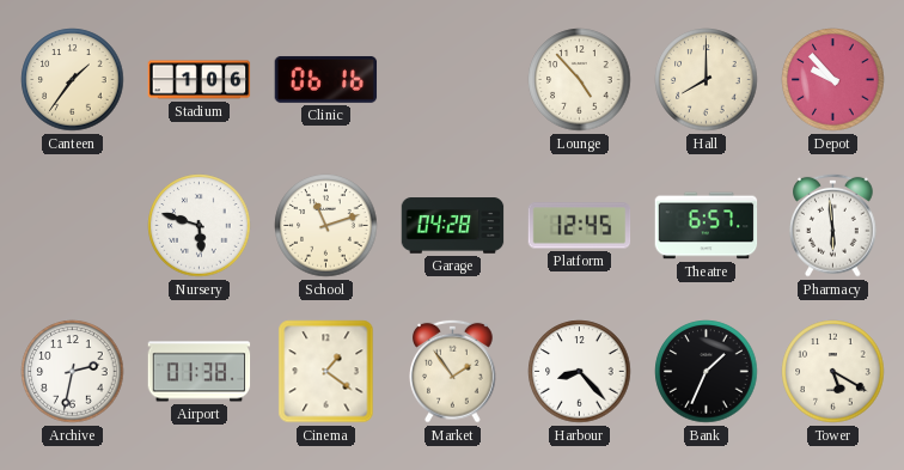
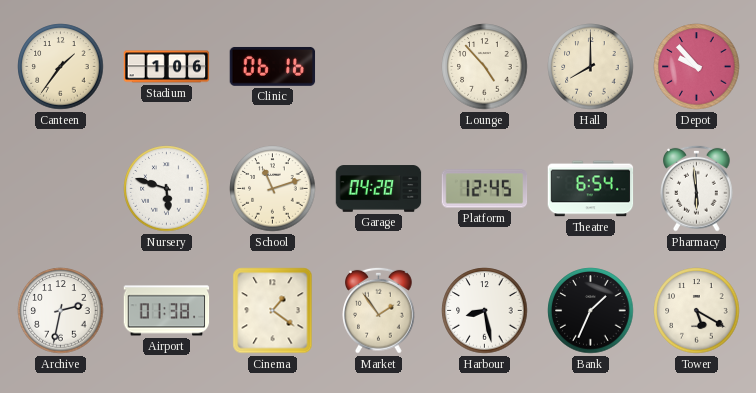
Theatre: 6:57 -> 6:54
Harbour: 8:23 -> 8:28
